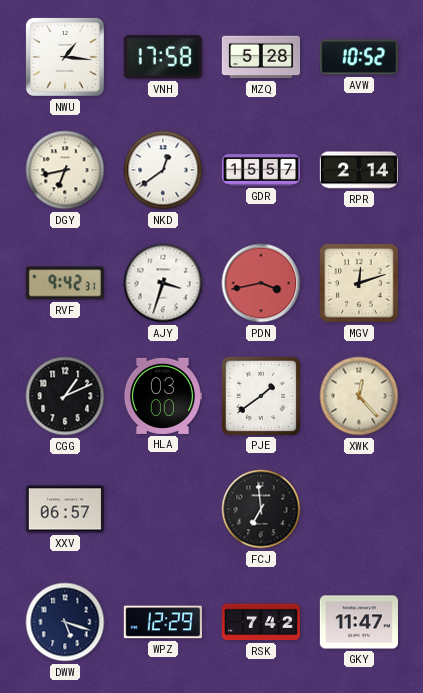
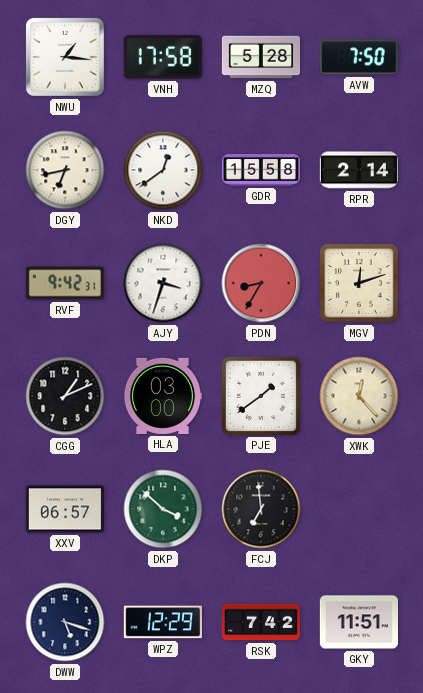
AVW: 10:52 -> 7:50
GDR: 15:57 -> 15:58
PDN: 3:43 -> 8:35
DKP: none -> 3:52
GKY: 11:47 -> 11:51
